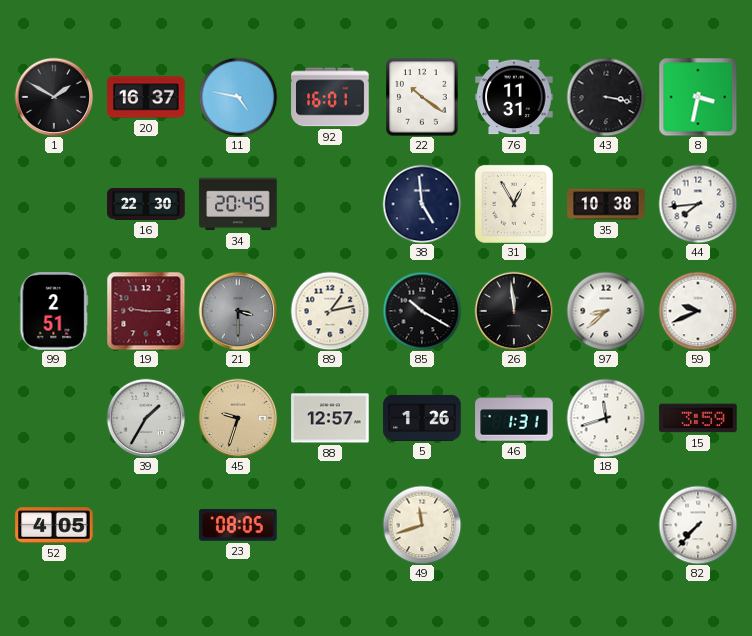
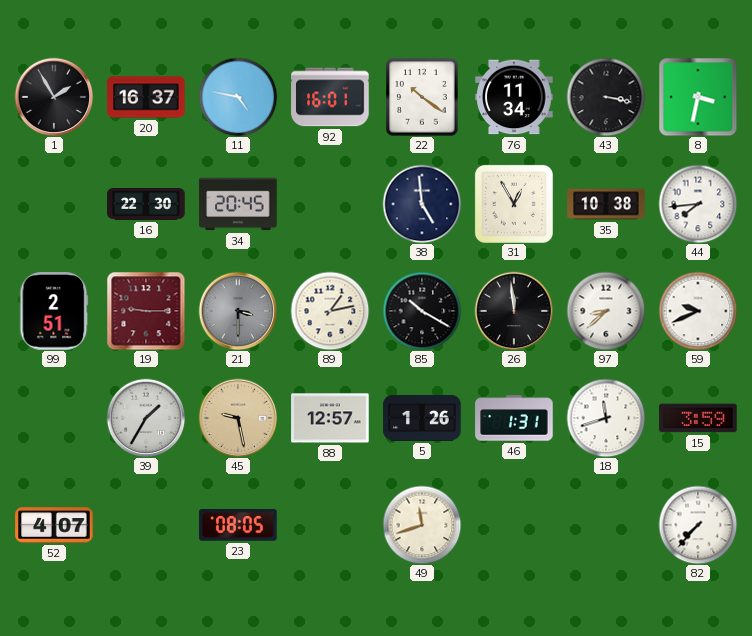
1: 1:50 -> 1:55
76: 11:31 -> 11:34
45: 9:33 -> 9:28
52: 4:05 -> 4:07
